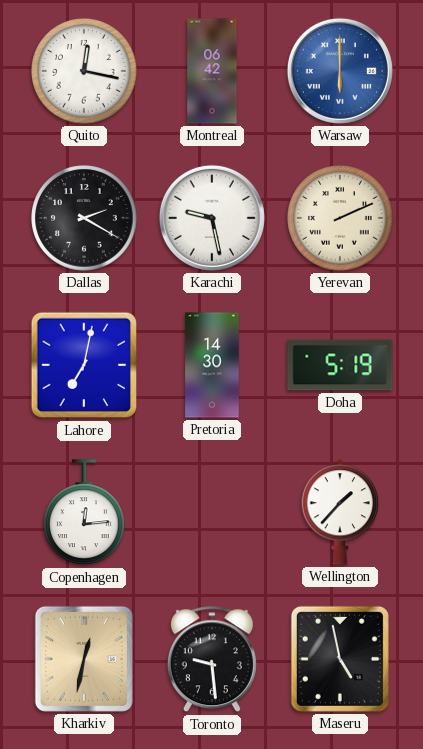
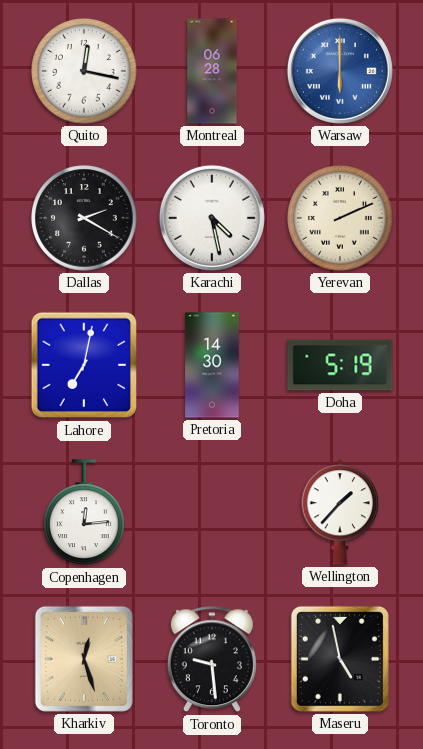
Montreal: 06:42 -> 06:28
Karachi: 9:28 -> 4:28
Kharkiv: 12:32 -> 12:27
